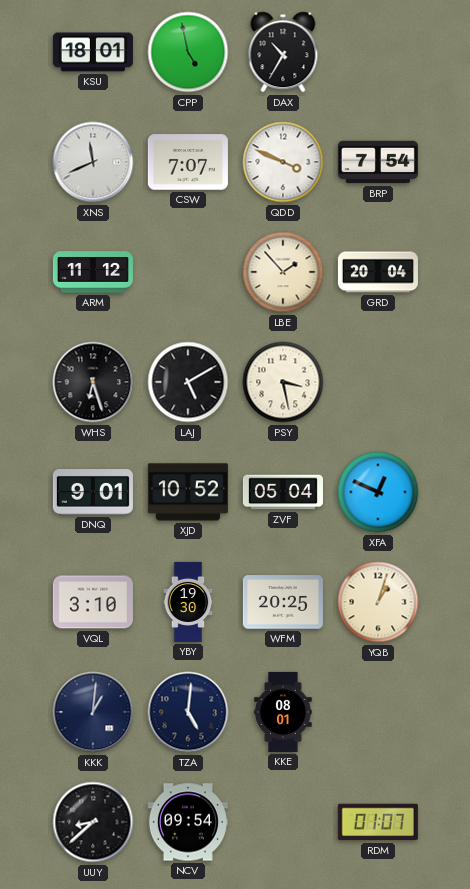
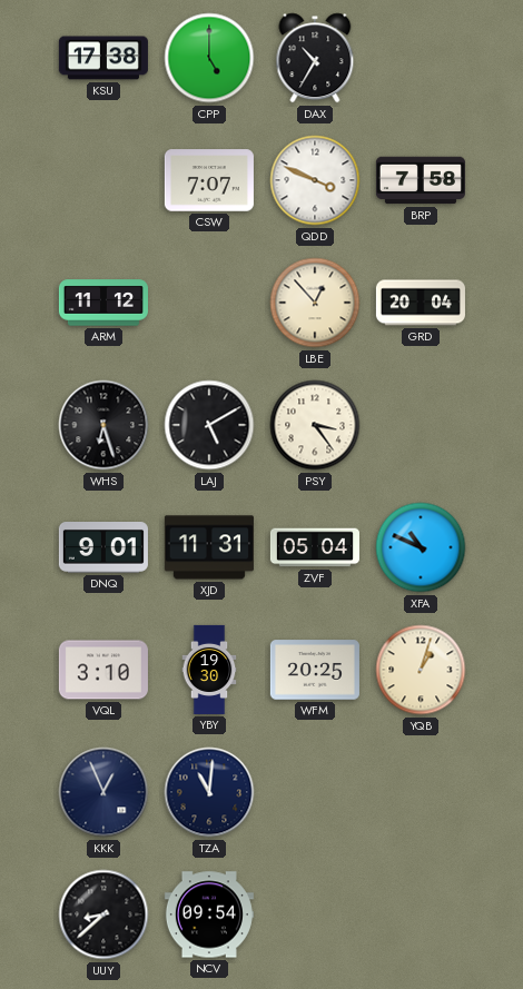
KSU: 18:01 -> 17:38
CPP: 4:58 -> 5:00
XNS: 11:41 -> none
BRP: 7:54 -> 7:58
LBE: 1:53 -> 12:53
PSY: 3:28 -> 3:24
XJD: 10:52 -> 11:31
XFA: 12:49 -> 10:49
KKK: 1:01 -> 12:56
TZA: 5:01 -> 11:01
KKE: 08:01 -> none
RDM: 01:07 -> none
